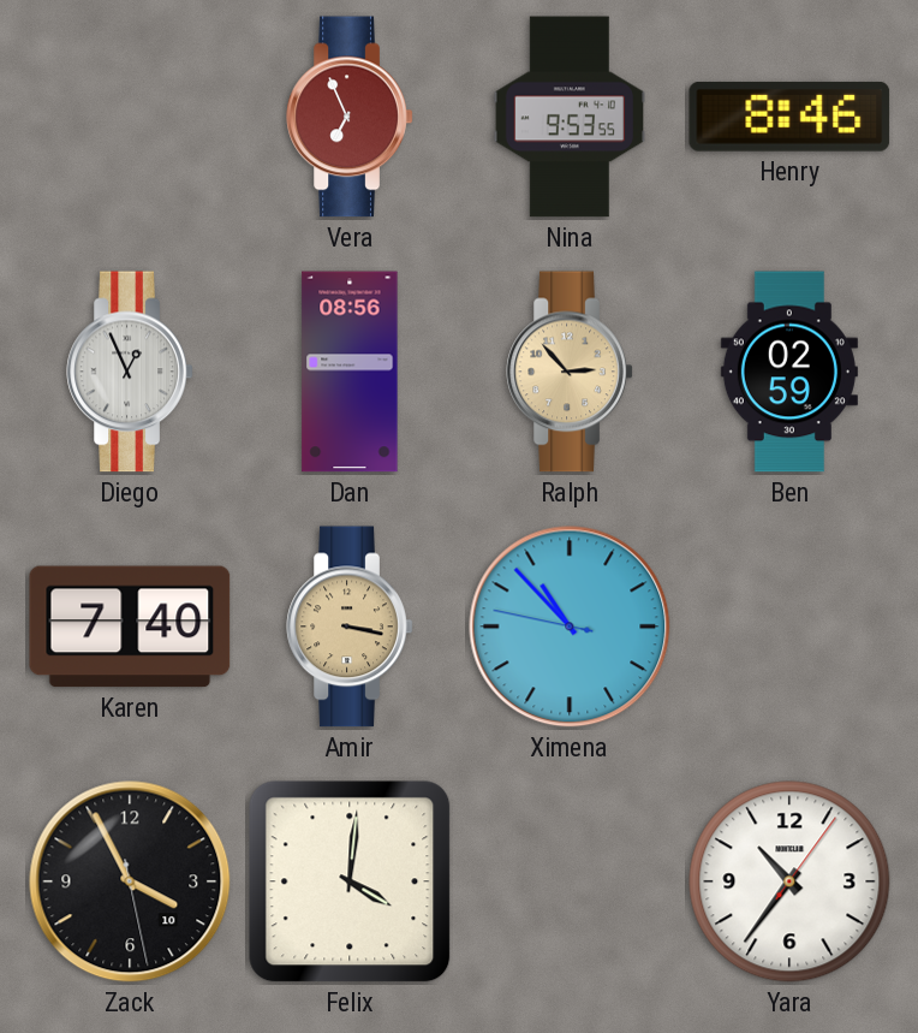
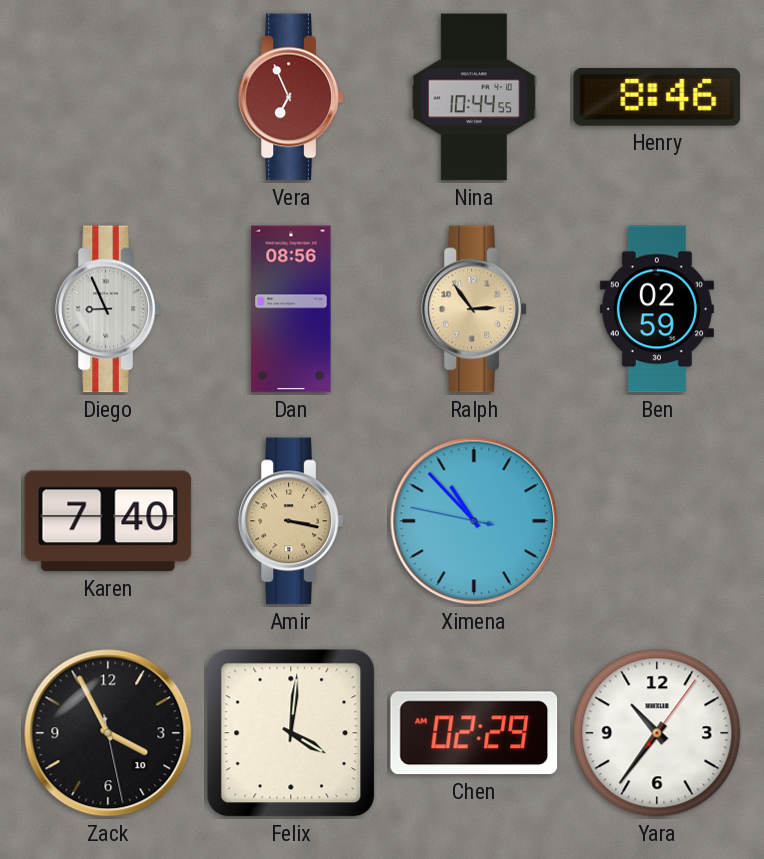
Nina: 9:53 -> 10:44
Diego: 12:56 -> 8:56
Ralph: 2:53 -> 2:54
Chen: none -> 02:29
